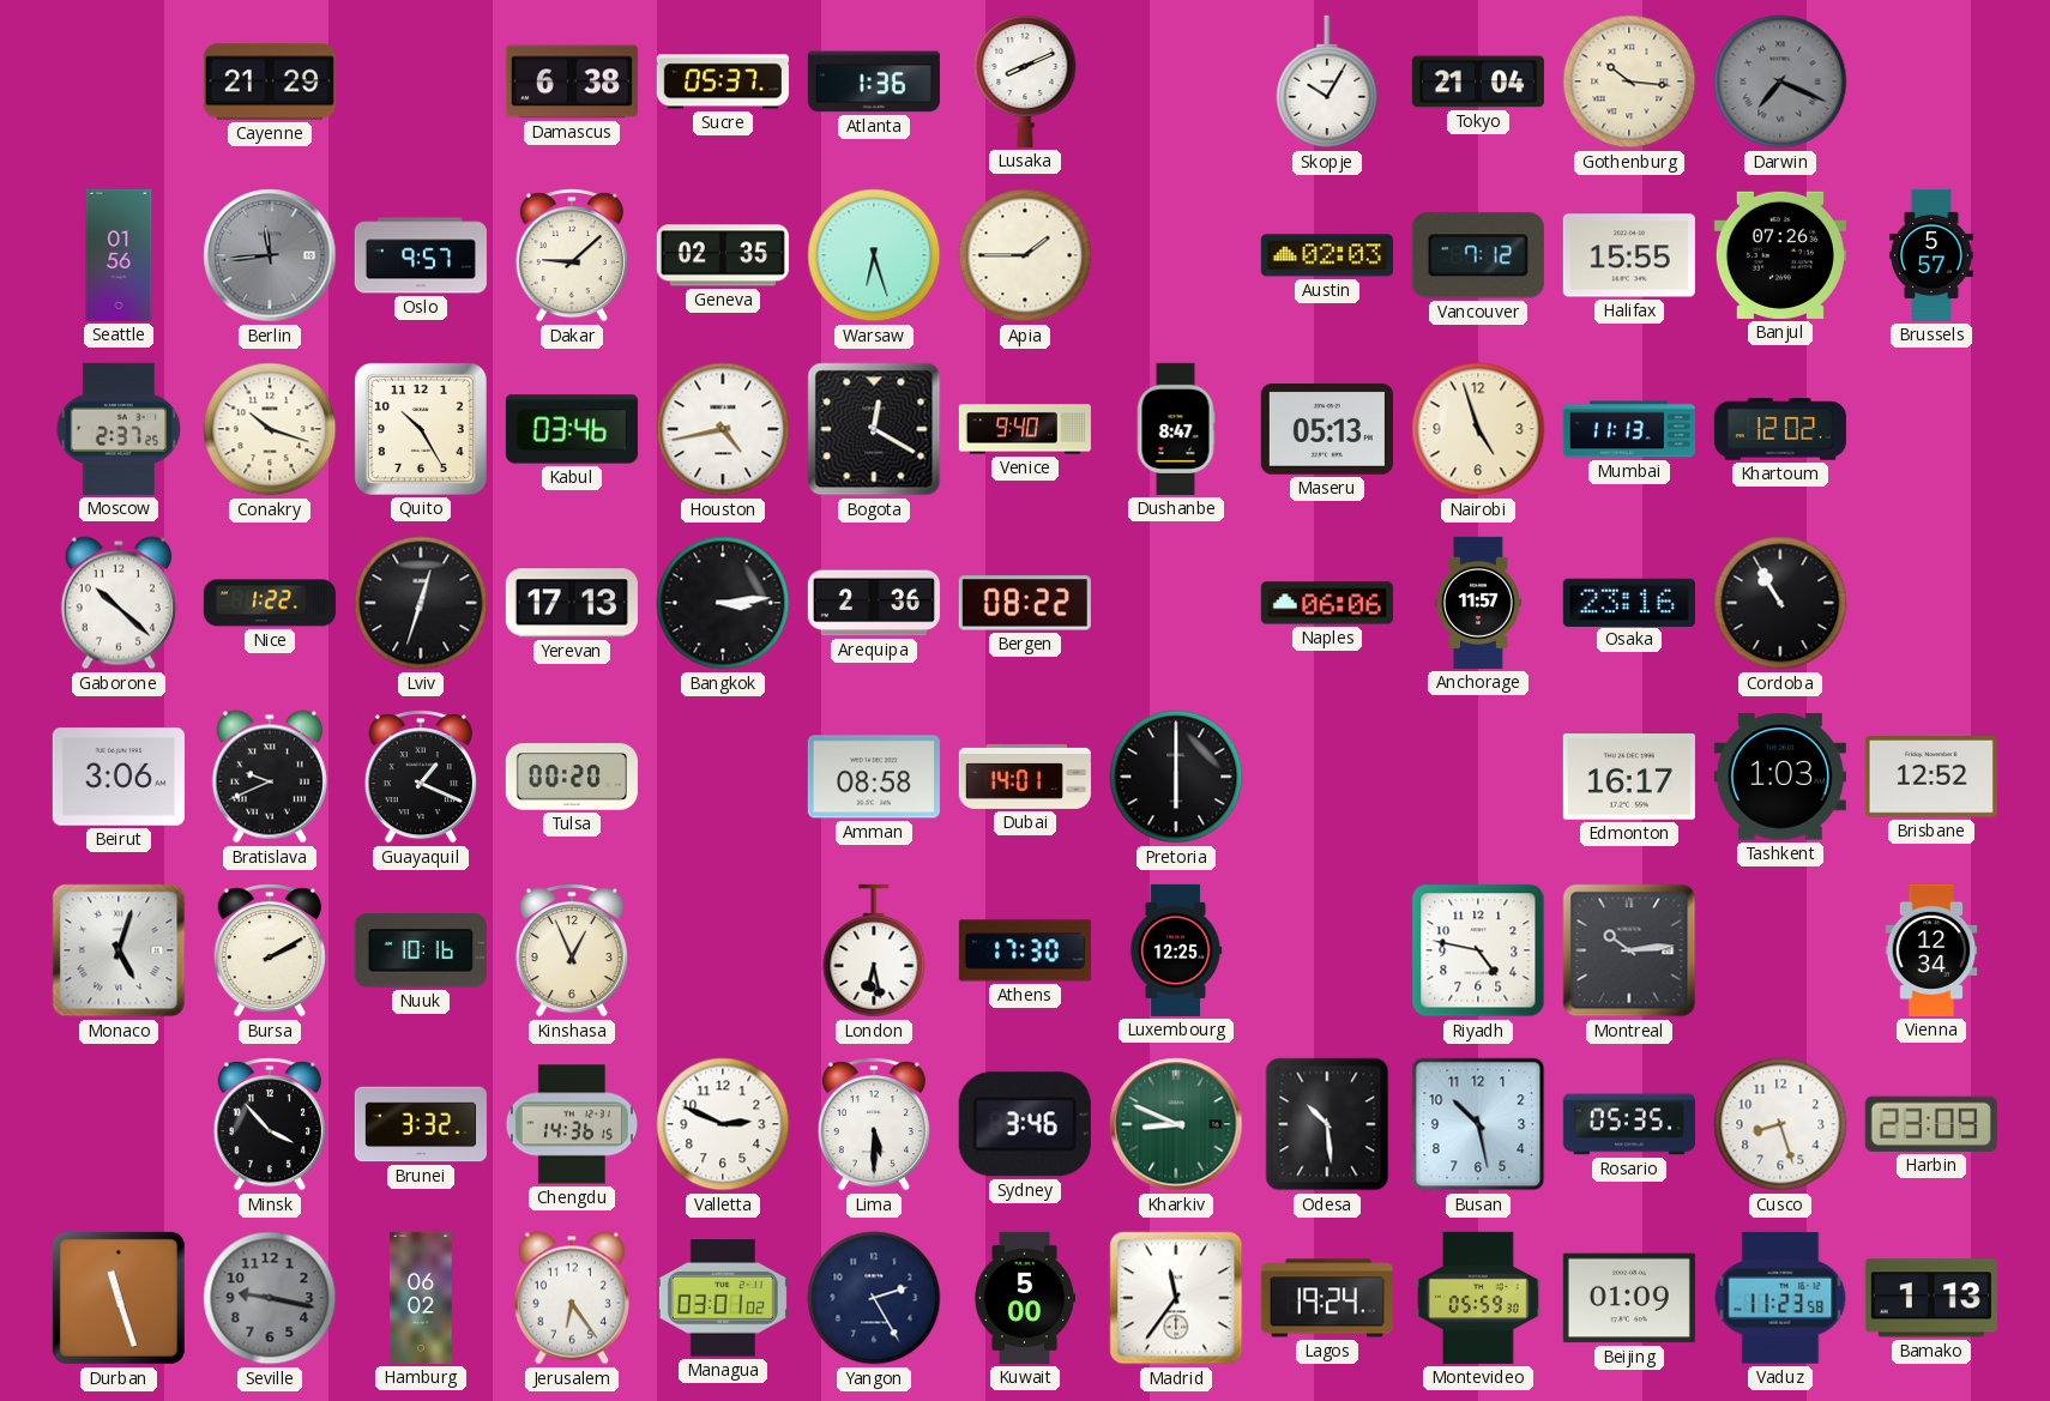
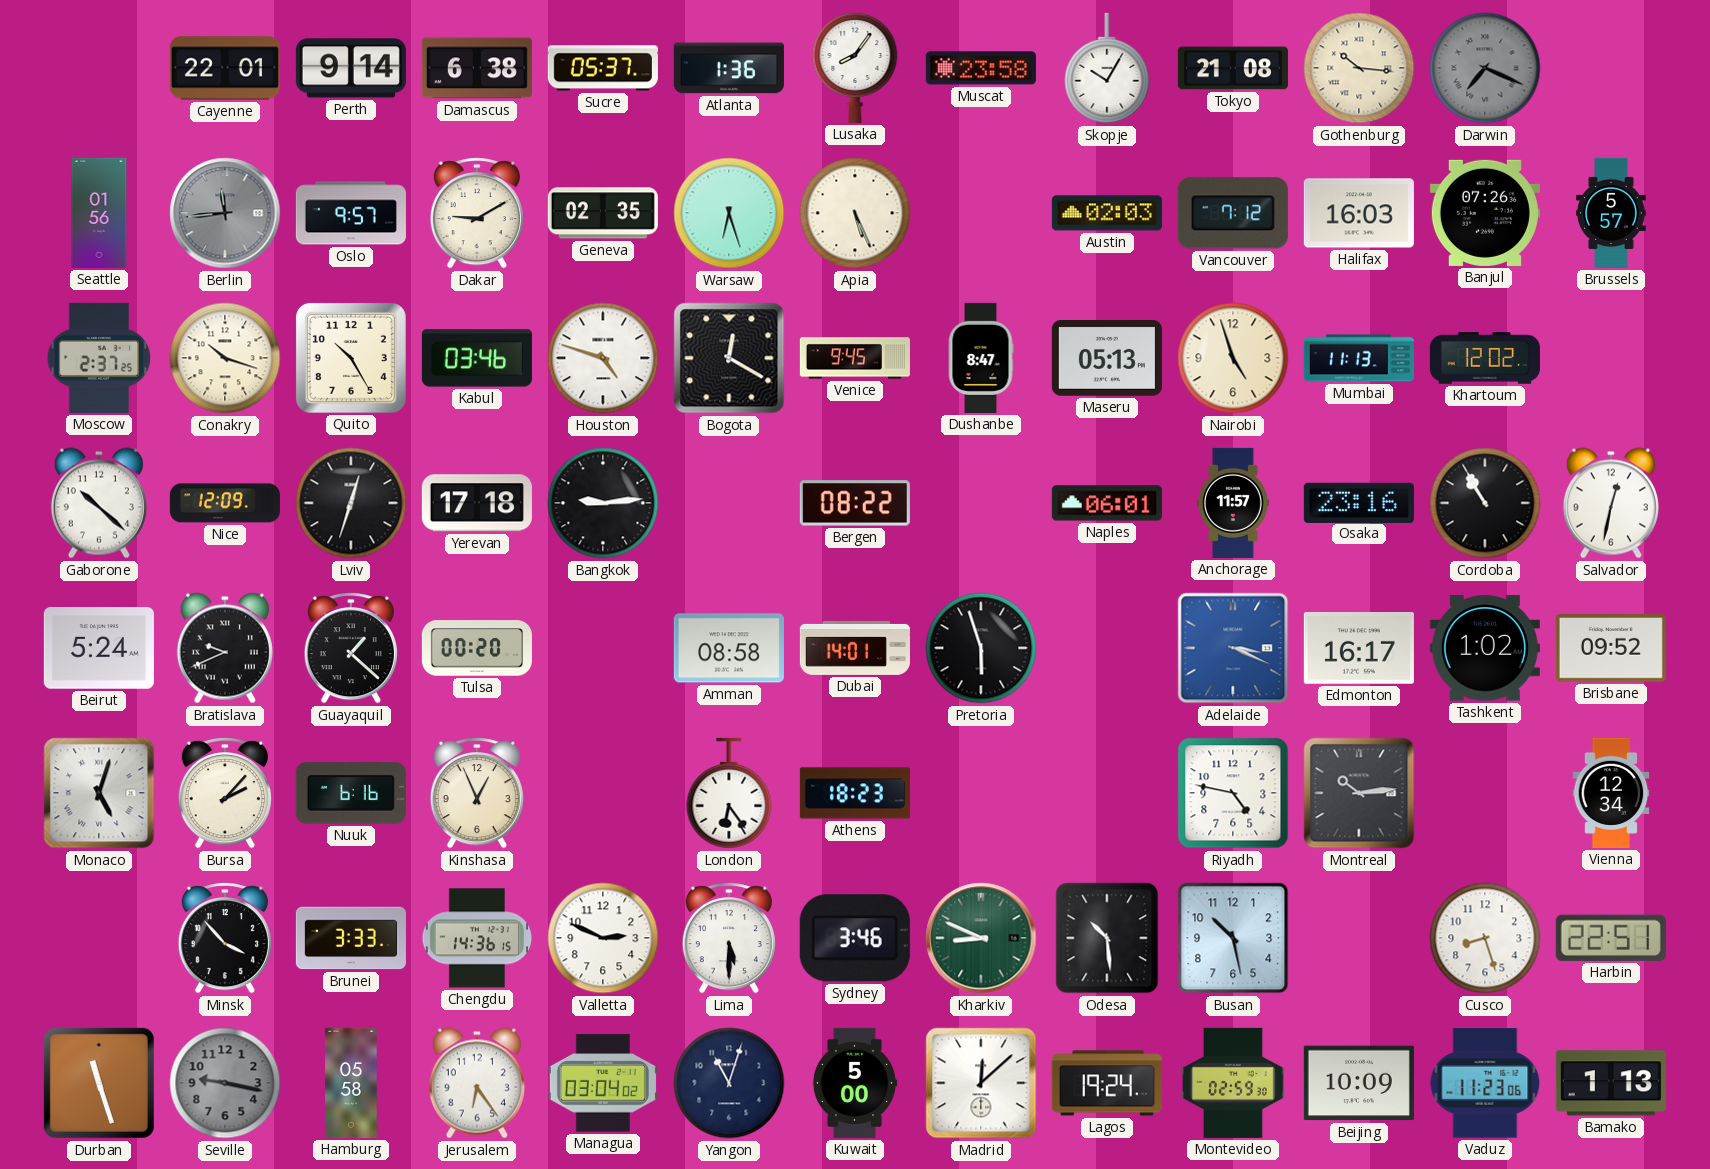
Cayenne: 21:29 -> 22:01
Perth: none -> 9:14
Lusaka: 8:11 -> 8:06
Muscat: none -> 23:58
Tokyo: 21:04 -> 21:08
Dakar: 9:08 -> 9:10
Apia: 1:45 -> 5:26
Halifax: 15:55 -> 16:03
Houston: 4:43 -> 4:48
Venice: 9:40 -> 9:45
Nice: 1:22 -> 12:09
Yerevan: 17:13 -> 17:18
Bangkok: 3:14 -> 9:14
Arequipa: 2:36 -> none
Naples: 06:06 -> 06:01
Salvador: none -> 12:32
Beirut: 3:06 -> 5:24
Guayaquil: 1:19 -> 1:22
Pretoria: 6:00 -> 5:57
Adelaide: none -> 3:19
Tashkent: 1:03 -> 1:02
Brisbane: 12:52 -> 09:52
Bursa: 2:10 -> 2:07
Nuuk: 10:16 -> 6:16
London: 6:28 -> 6:24
Athens: 17:30 -> 18:23
Luxembourg: 12:25 -> none
Brunei: 3:32 -> 3:33
Rosario: 05:35 -> none
Harbin: 23:09 -> 22:51
Hamburg: 06:02 -> 05:58
Managua: 03:01 -> 03:04
Yangon: 2:25 -> 11:03
Madrid: 11:36 -> 12:08
Montevideo: 05:59 -> 02:59
Beijing: 01:09 -> 10:09
Vaduz: 11:23:58 -> 11:23:06
